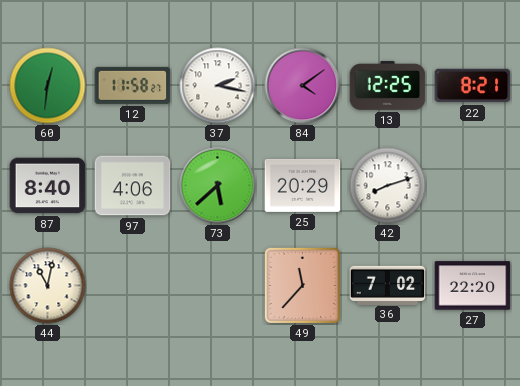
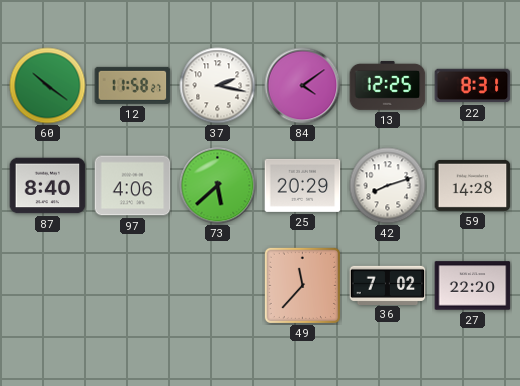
60: 12:31 -> 10:21
22: 8:21 -> 8:31
59: none -> 14:28
44: 11:02 -> none
